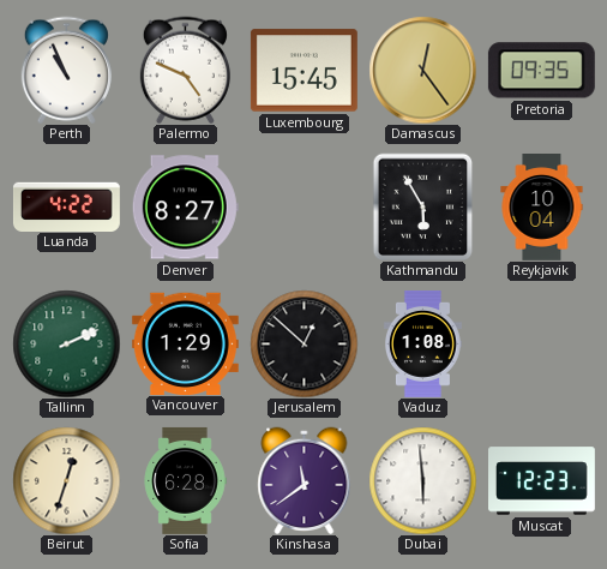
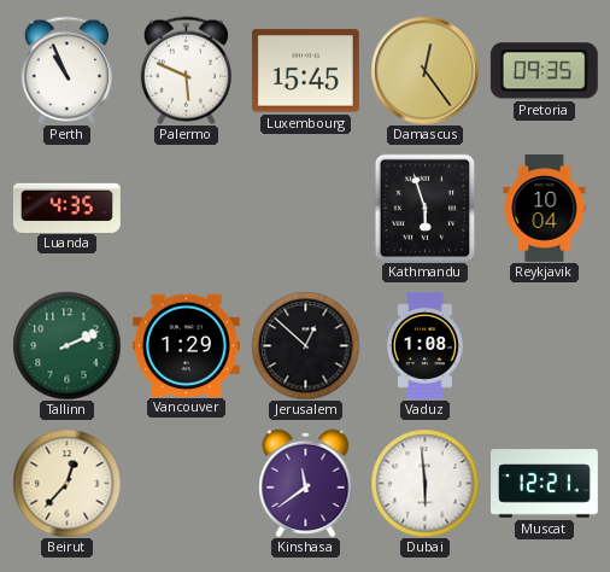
Palermo: 4:49 -> 5:49
Luanda: 4:22 -> 4:35
Denver: 8:27 -> none
Kathmandu: 5:55 -> 5:57
Beirut: 12:33 -> 12:37
Sofia: 6:28 -> none
Muscat: 12:23 -> 12:21
